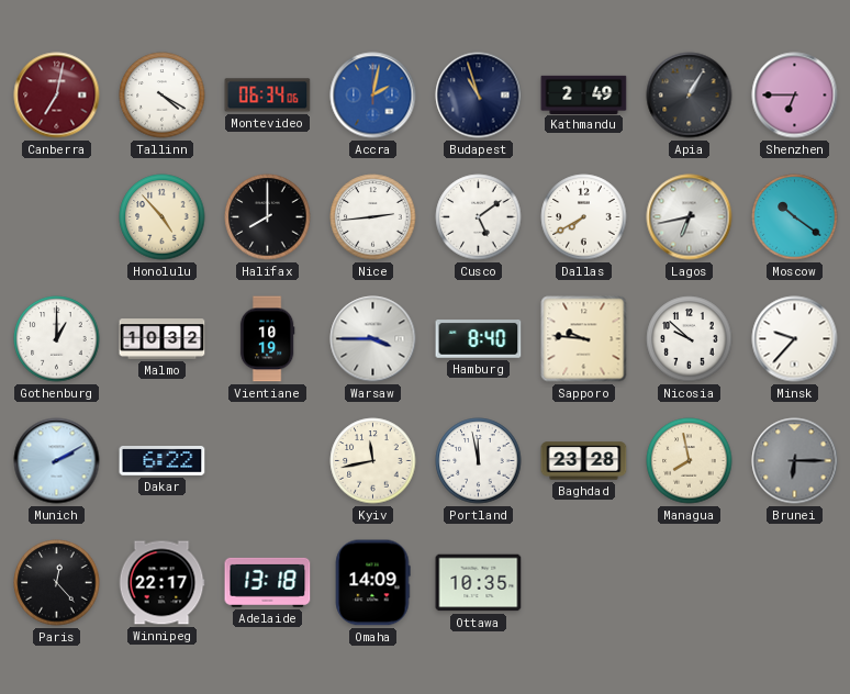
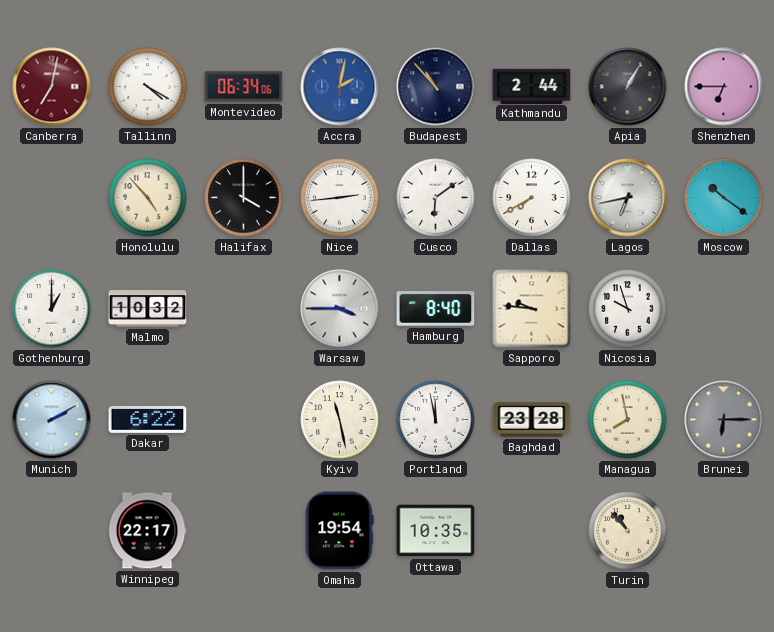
Budapest: 10:57 -> 10:53
Kathmandu: 2:49 -> 2:44
Halifax: 8:00 -> 4:00
Cusco: 5:09 -> 6:09
Vientiane: 10:19 -> none
Nicosia: 9:52 -> 9:57
Minsk: 9:37 -> none
Kyiv: 11:43 -> 11:28
Paris: 12:23 -> none
Adelaide: 13:18 -> none
Omaha: 14:09 -> 19:54
Turin: none -> 10:53
